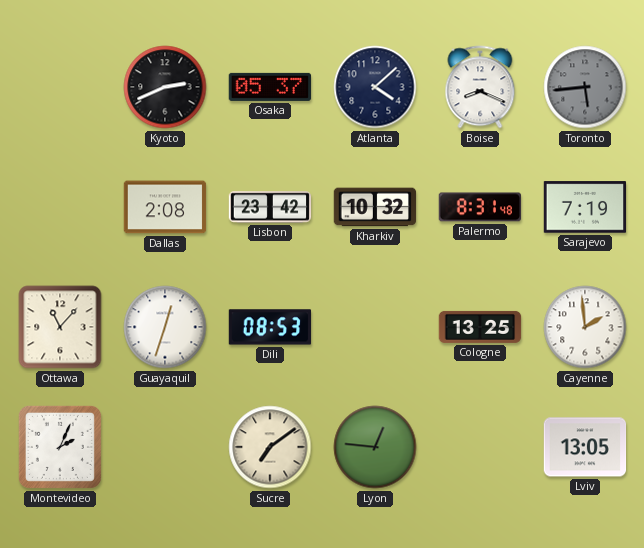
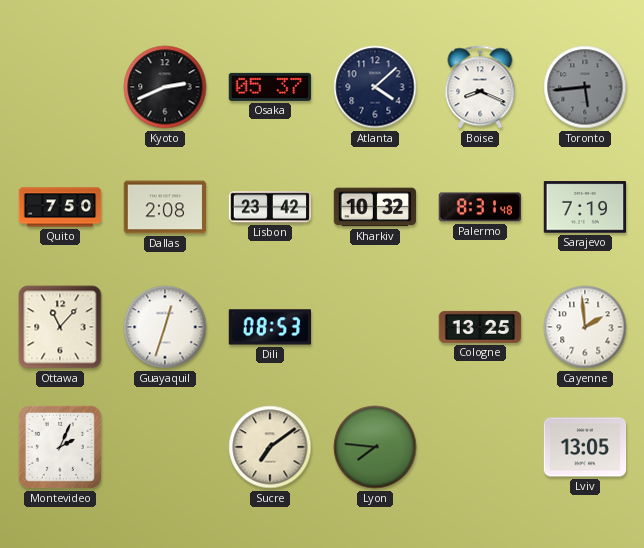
Quito: none -> 7:50
Lyon: 12:46 -> 7:46
